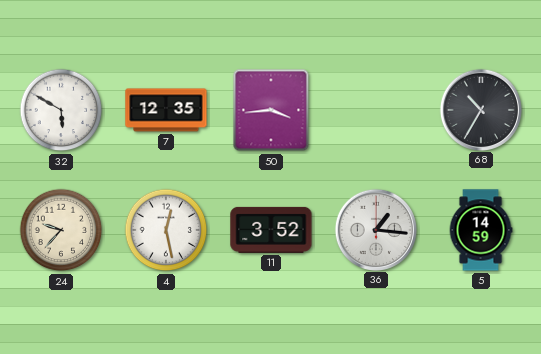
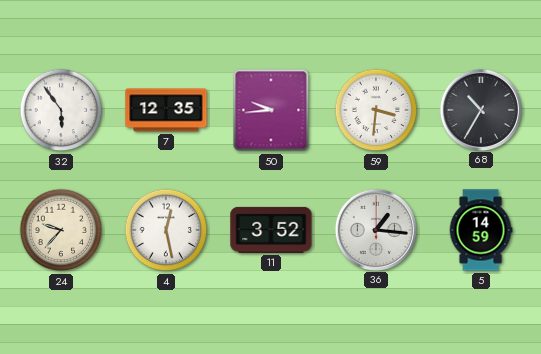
32: 5:50 -> 5:54
50: 3:44 -> 9:44
59: none -> 3:31
